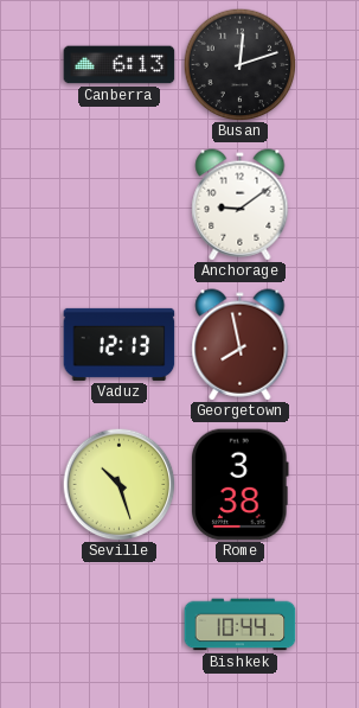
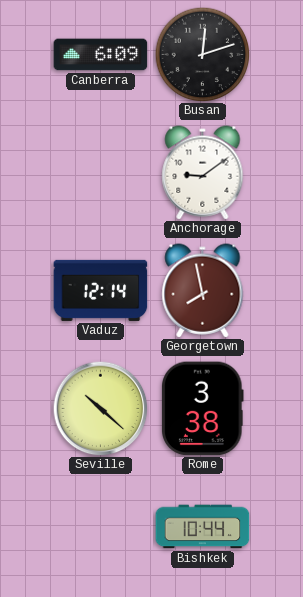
Canberra: 6:13 -> 6:09
Vaduz: 12:13 -> 12:14
Seville: 10:27 -> 10:22
